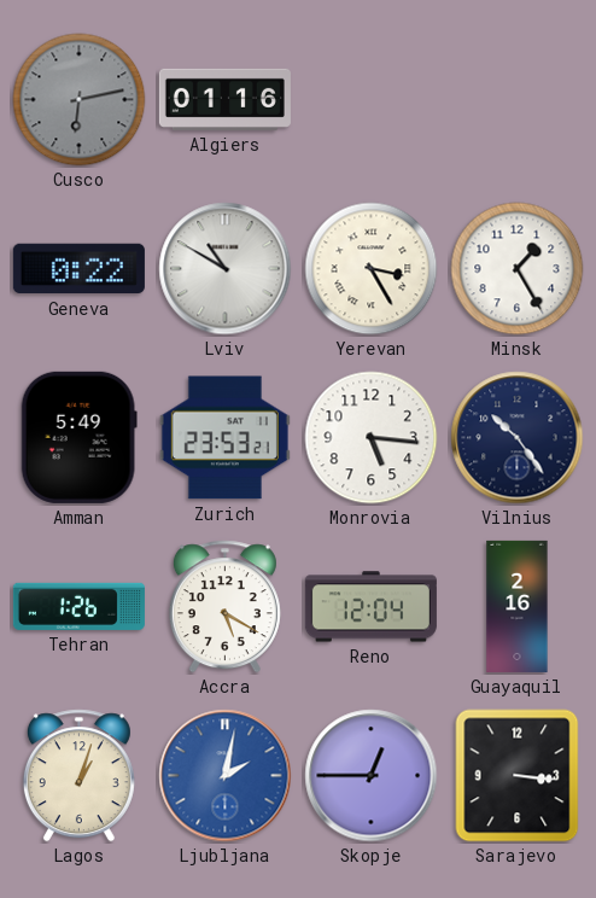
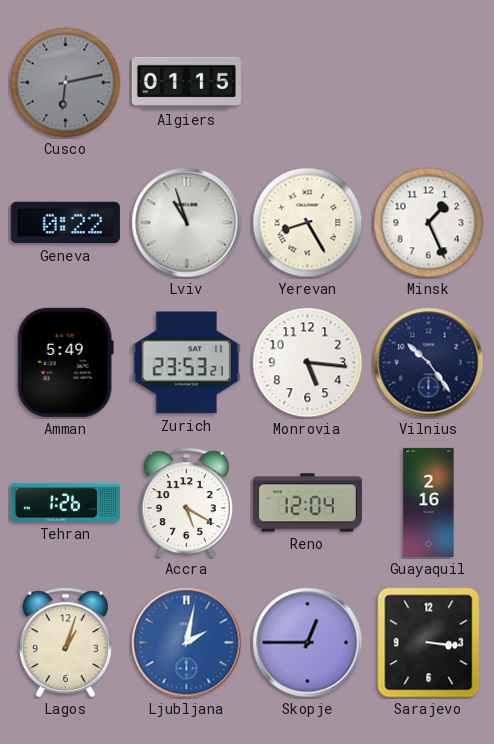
Algiers: 01:16 -> 01:15
Lviv: 10:50 -> 10:57
Yerevan: 3:25 -> 8:25
Minsk: 1:25 -> 1:26
